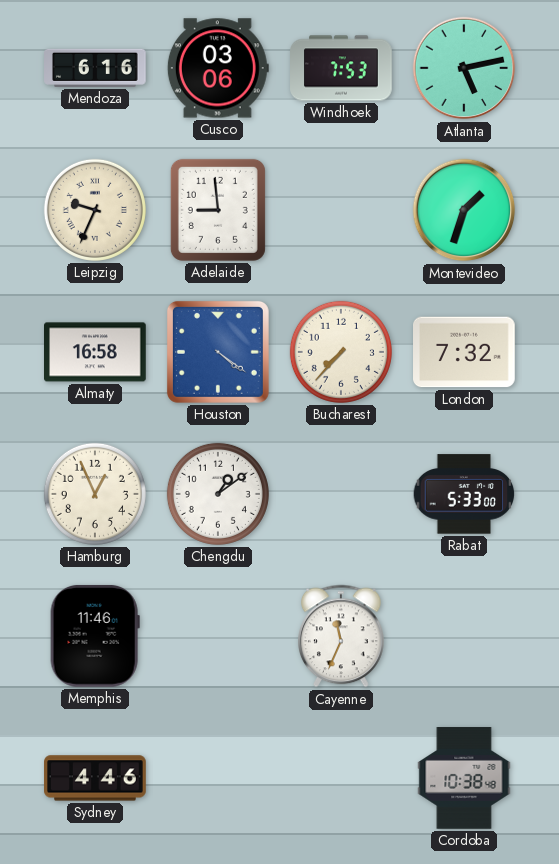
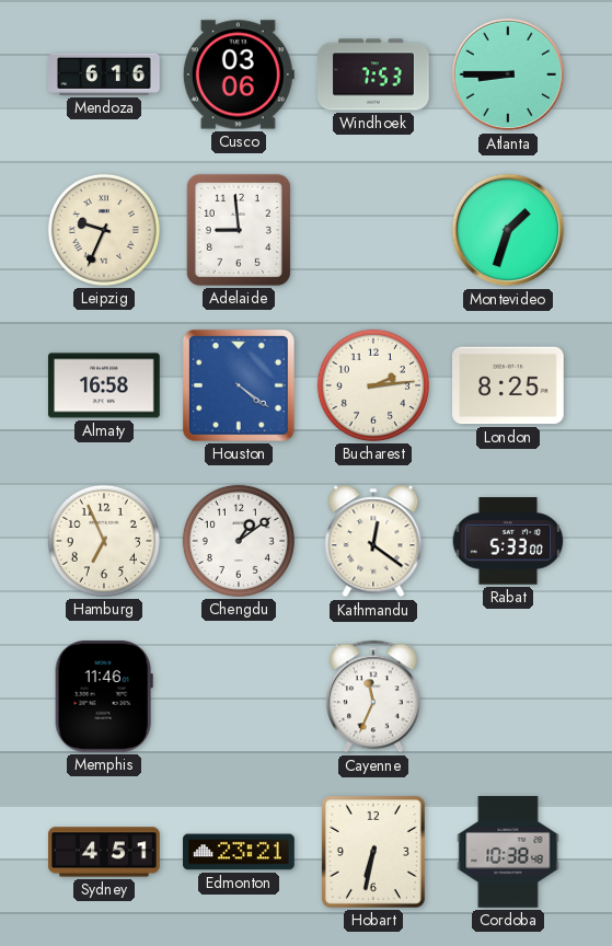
Atlanta: 5:13 -> 8:45
Bucharest: 7:37 -> 2:14
London: 7:32 -> 8:25
Hamburg: 12:56 -> 6:56
Kathmandu: none -> 12:21
Sydney: 4:46 -> 4:51
Edmonton: none -> 23:21
Hobart: none -> 6:32
